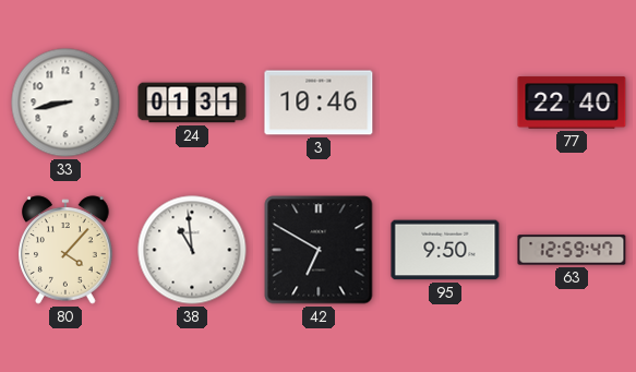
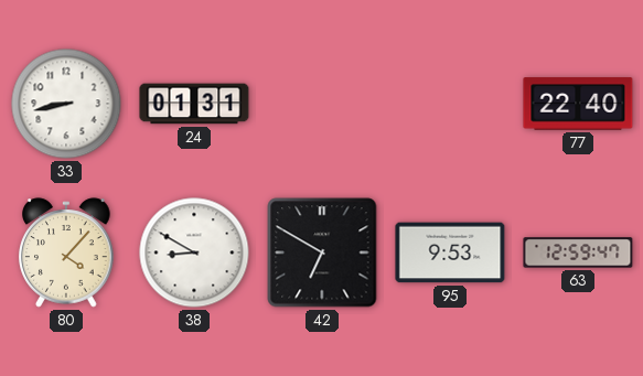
3: 10:46 -> none
38: 10:59 -> 8:50
95: 9:50 -> 9:53
